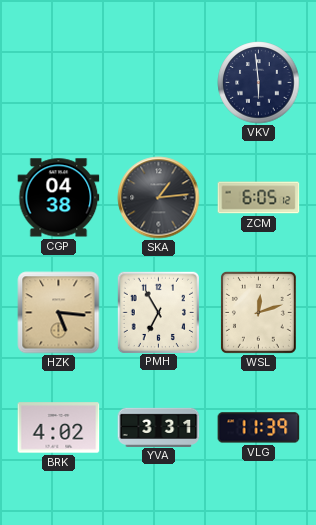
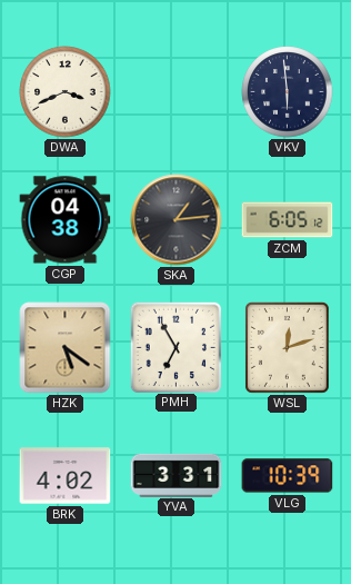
DWA: none -> 3:41
HZK: 5:16 -> 5:21
VLG: 11:39 -> 10:39
